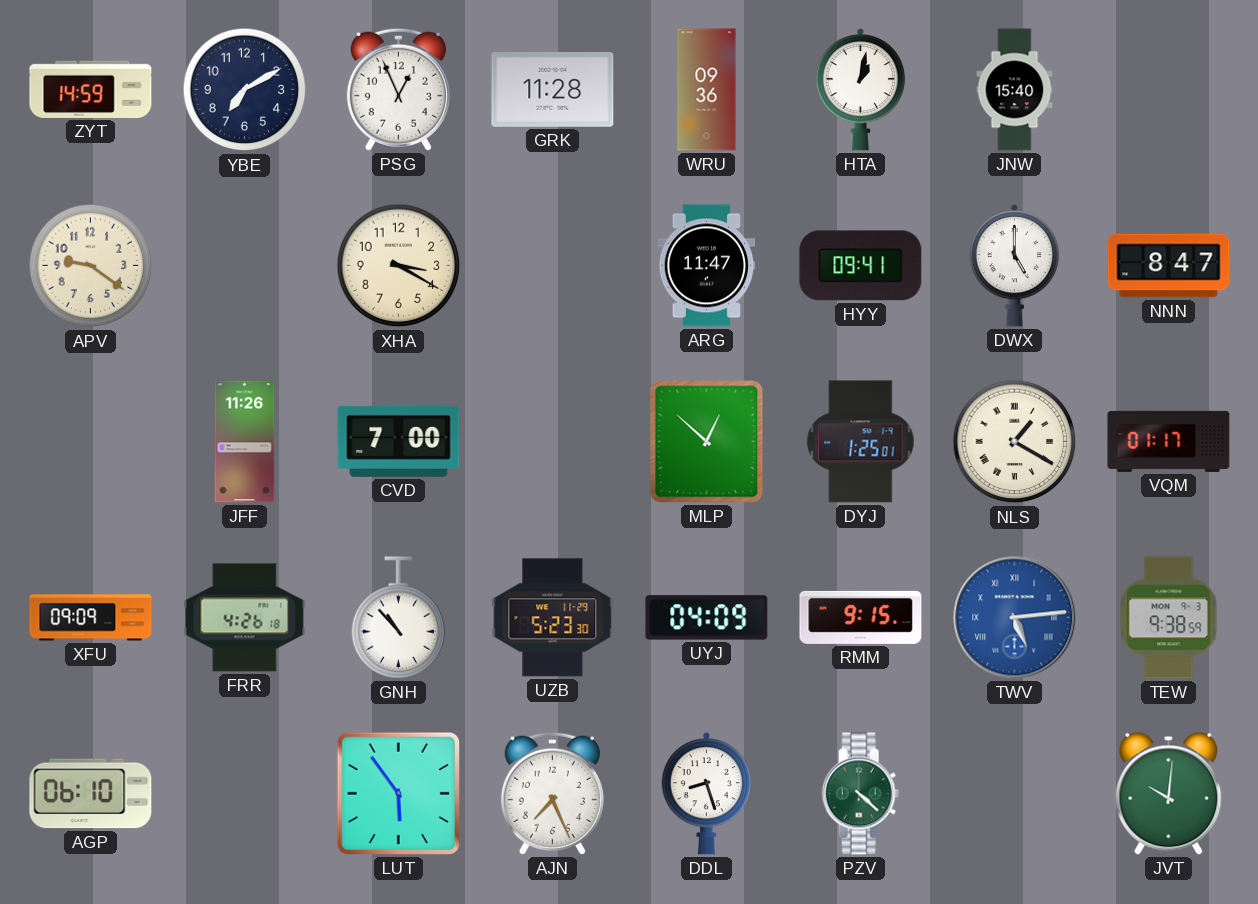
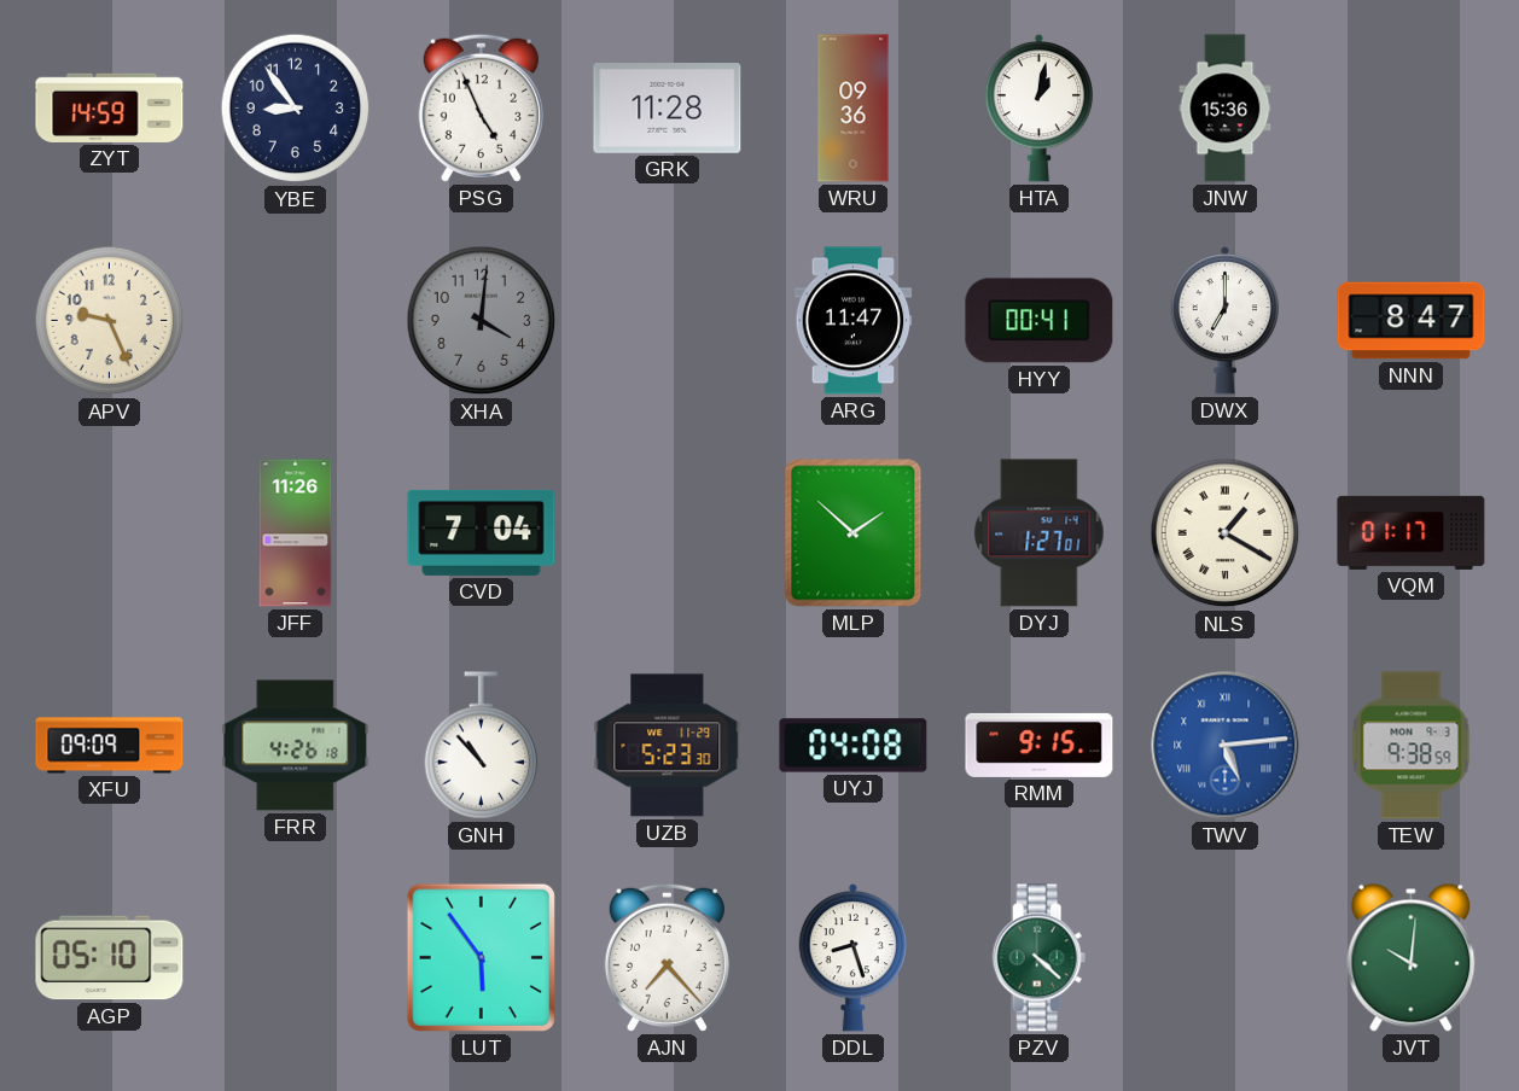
YBE: 7:10 -> 8:54
PSG: 12:56 -> 4:56
JNW: 15:40 -> 15:36
APV: 9:21 -> 9:26
XHA: 3:20 -> 4:01
XHA dial: cream -> grey
HYY: 09:41 -> 00:41
DWX: 5:00 -> 7:00
CVD: 7:00 -> 7:04
MLP: 12:52 -> 1:52
DYJ: 1:25 -> 1:27
UYJ: 04:09 -> 04:08
AGP: 06:10 -> 05:10
AJN: 7:26 -> 7:23
